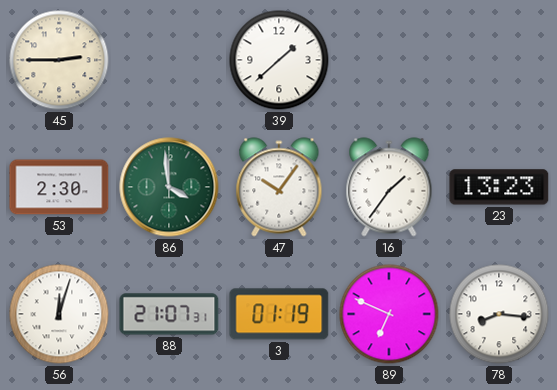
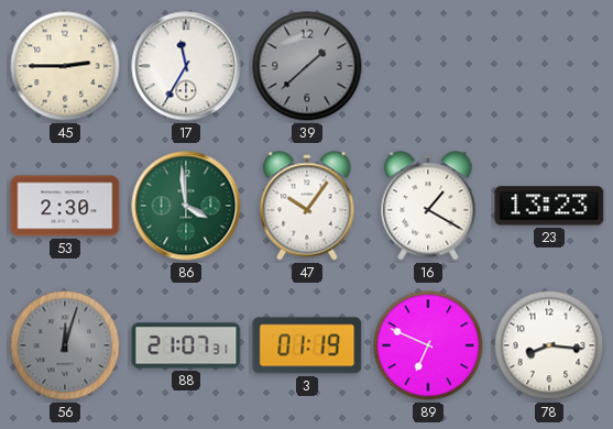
17: none -> 11:35
39 dial: white -> grey
16: 1:36 -> 1:20
56 dial: white -> grey
